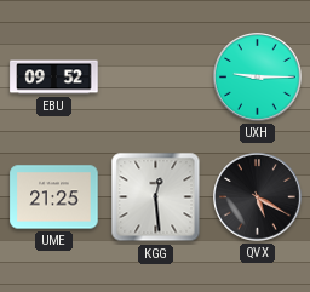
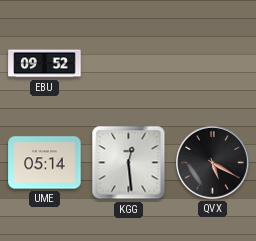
UXH: 9:15 -> none
UME: 21:25 -> 05:14
